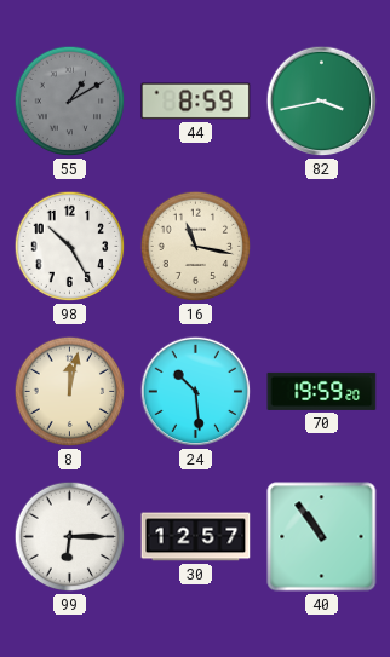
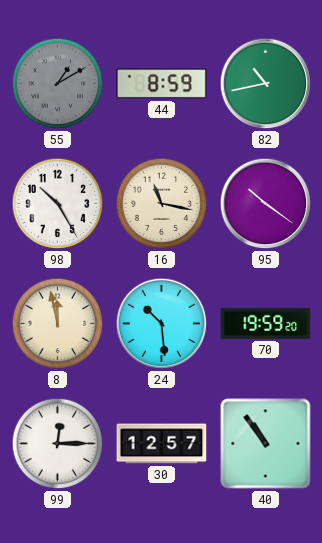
82: 3:43 -> 10:43
95: none -> 10:21
8: 12:02 -> 11:58
99: 6:15 -> 12:15
